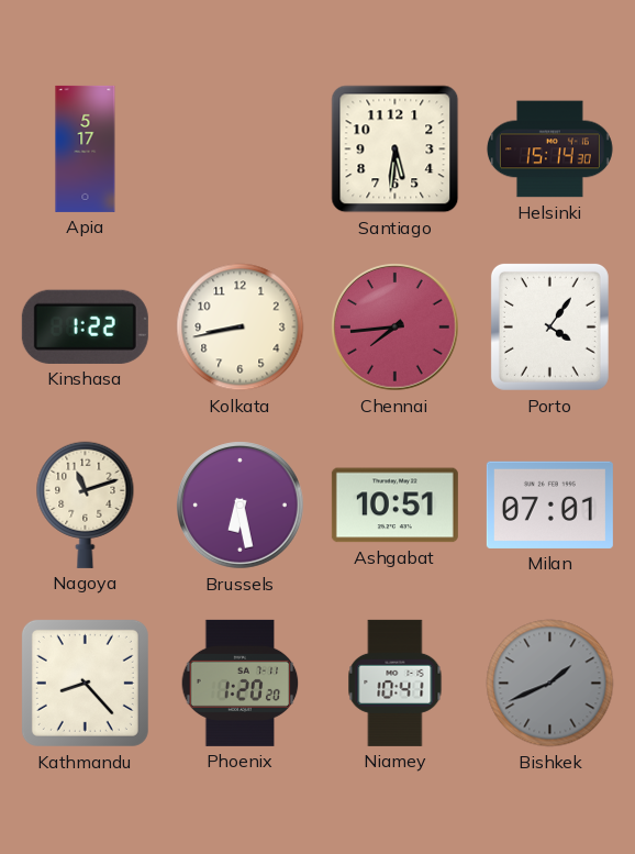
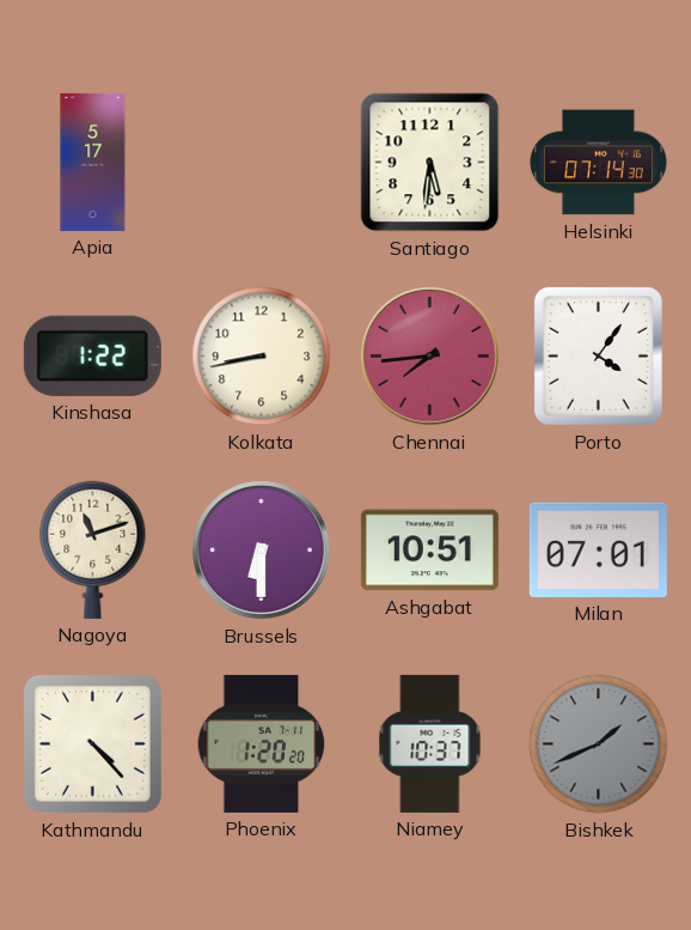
Helsinki: 15:14 -> 07:14
Brussels: 6:28 -> 6:30
Kathmandu: 8:23 -> 4:23
Niamey: 10:41 -> 10:37
